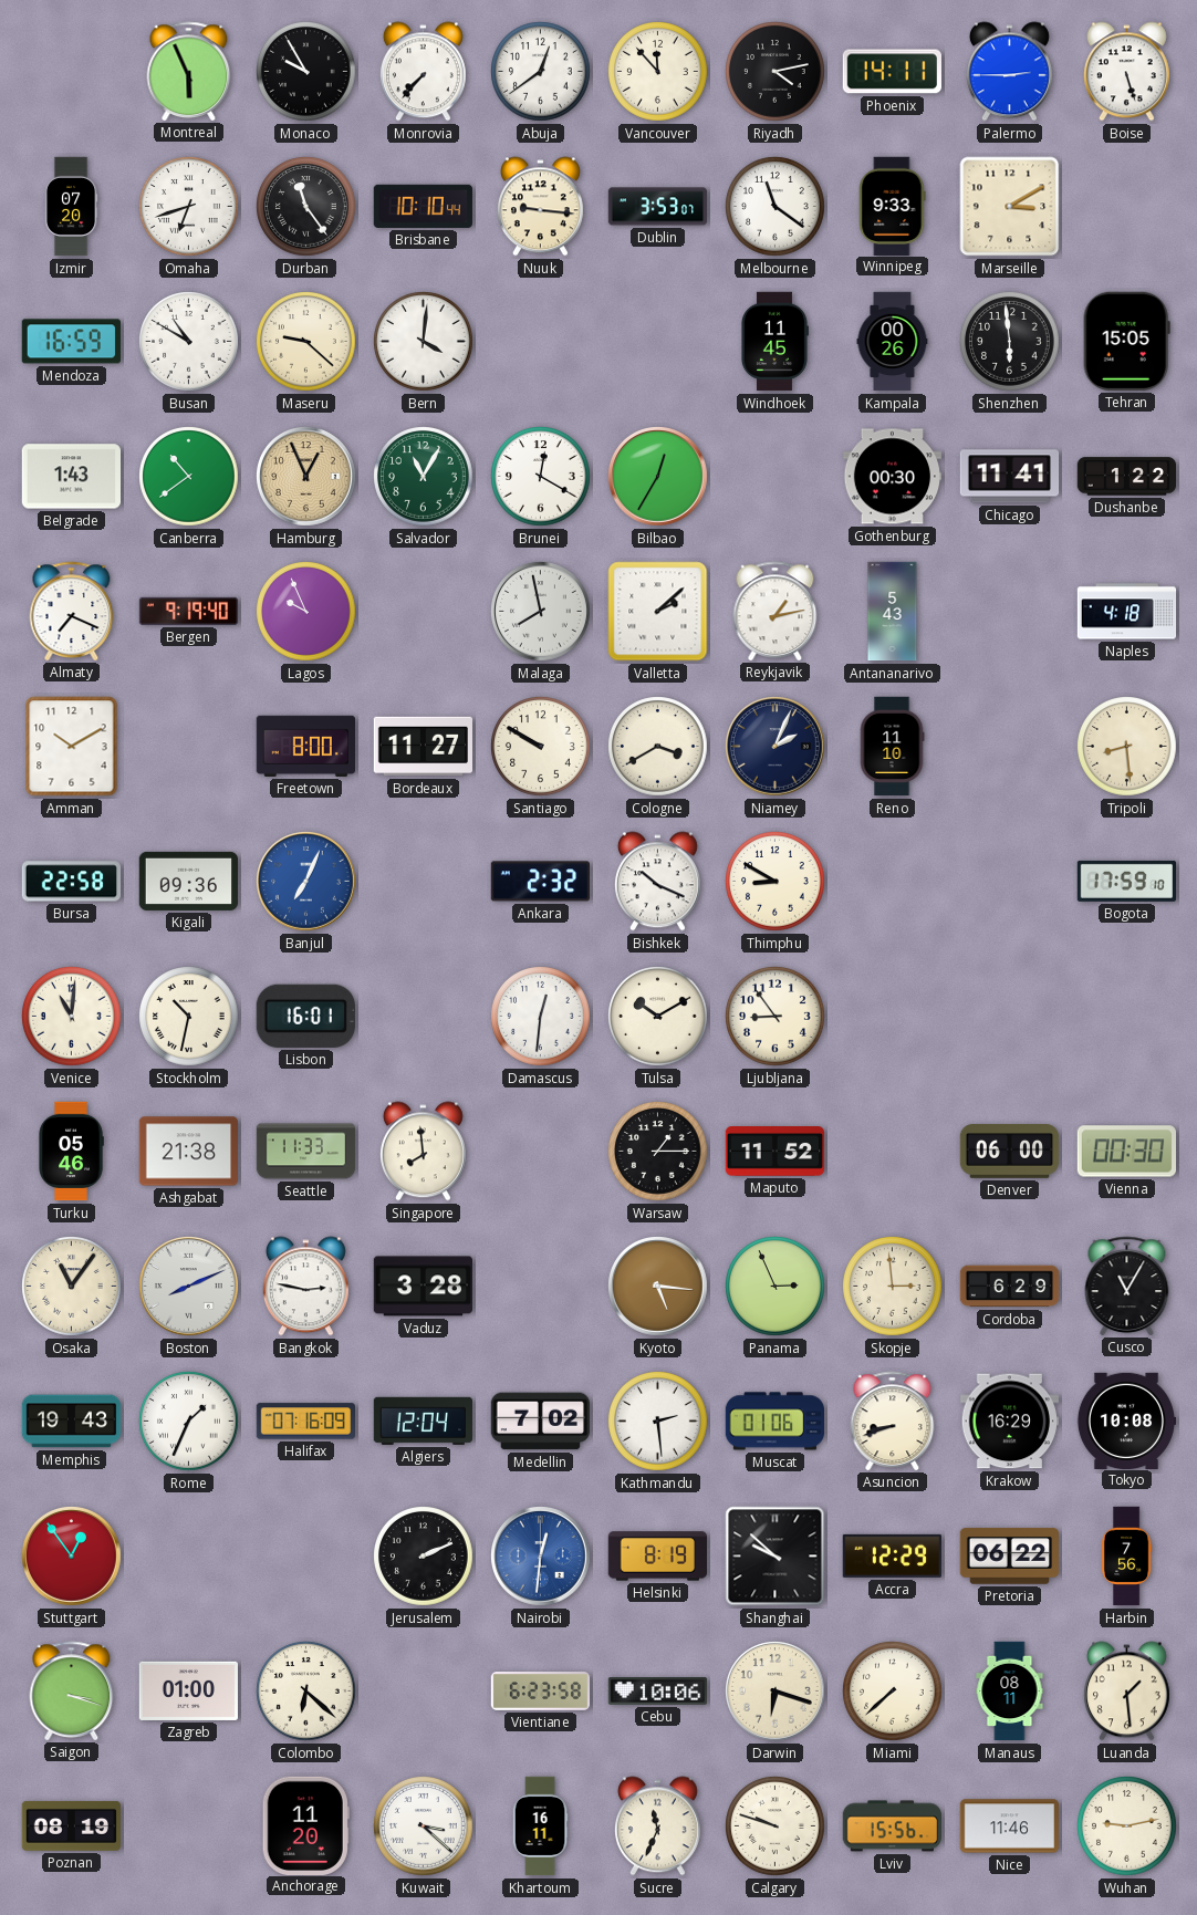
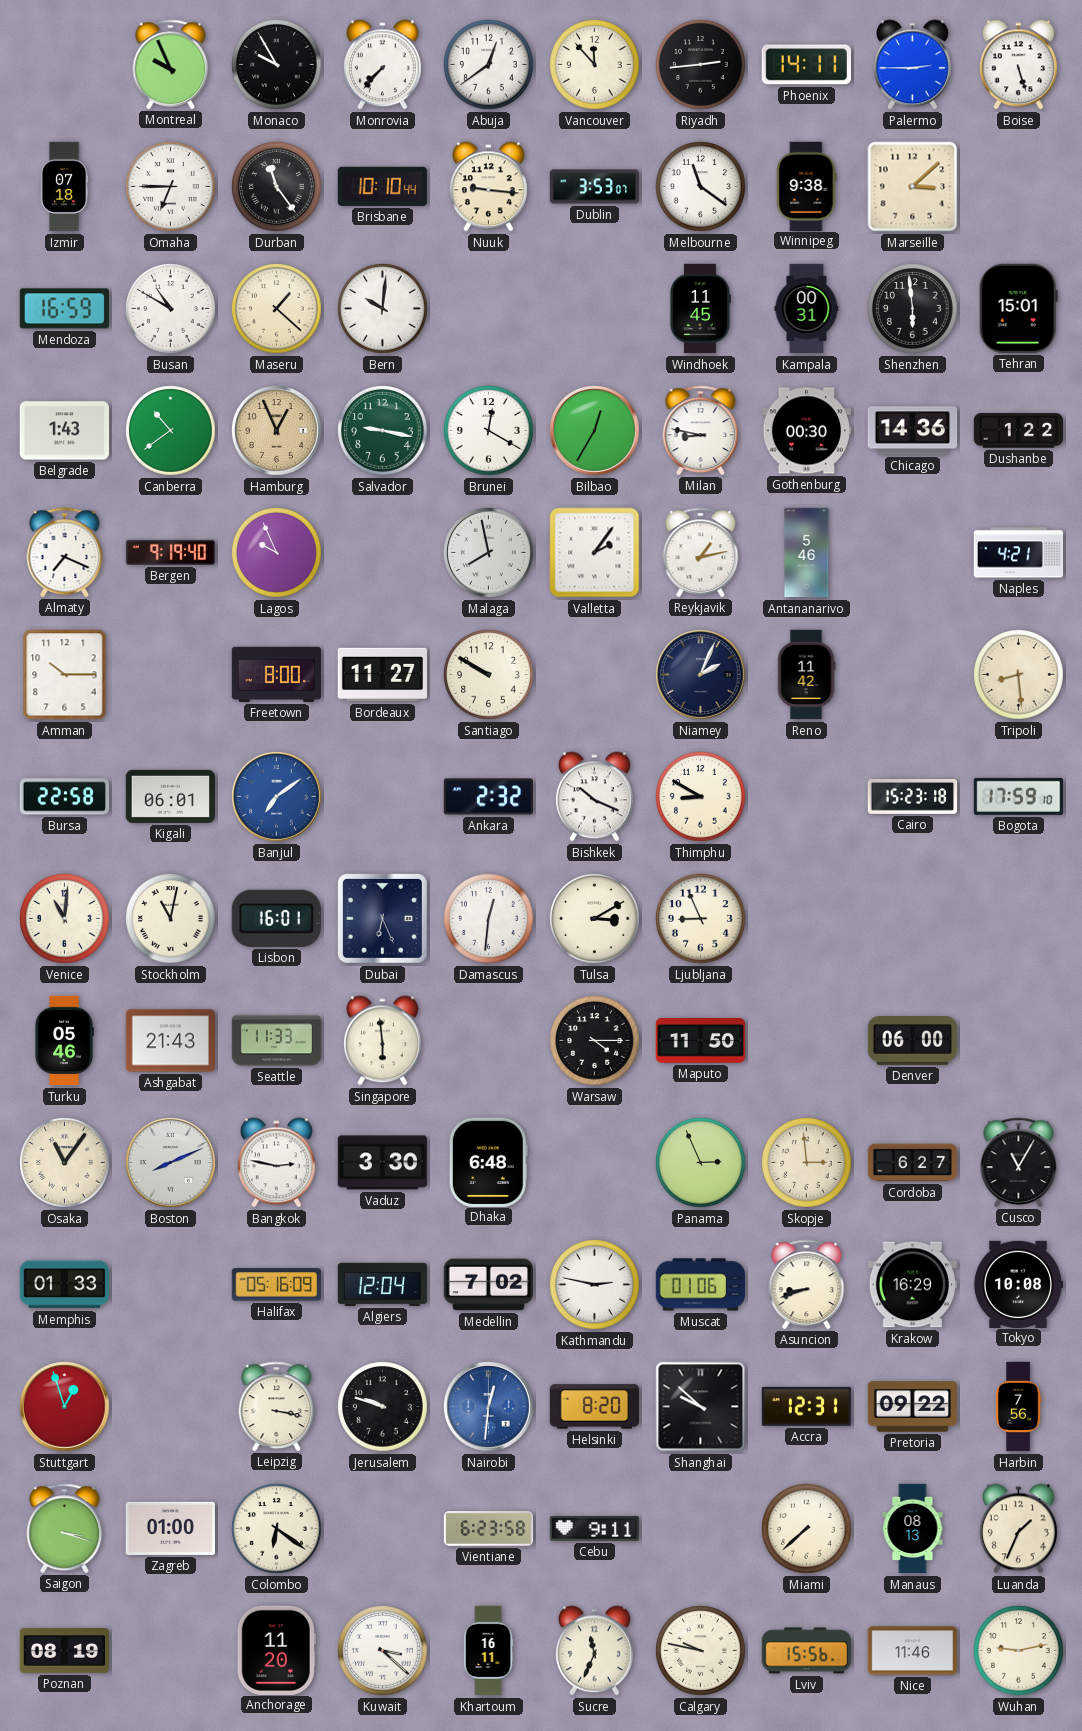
Montreal: 5:56 -> 9:56
Riyadh: 4:13 -> 2:44
Izmir: 07:20 -> 07:18
Omaha: 6:42 -> 6:45
Winnipeg: 9:33 -> 9:38
Marseille: 3:10 -> 3:08
Maseru: 9:22 -> 1:22
Bern: 4:01 -> 10:01
Kampala: 00:26 -> 00:31
Tehran: 15:05 -> 15:01
Salvador: 11:05 -> 9:17
Milan: none -> 8:47
Chicago: 11:41 -> 14:36
Valletta: 2:08 -> 2:06
Antananarivo: 5:43 -> 5:46
Naples: 4:18 -> 4:21
Amman: 10:10 -> 10:15
Cologne: 3:40 -> none
Reno: 11:10 -> 11:42
Kigali: 09:36 -> 06:01
Banjul: 7:04 -> 7:09
Cairo: none -> 15:23
Stockholm: 10:32 -> 11:02
Dubai: none -> 6:26
Tulsa: 10:10 -> 3:10
Ljubljana: 8:54 -> 8:56
Ashgabat: 21:38 -> 21:43
Singapore: 7:59 -> 5:59
Warsaw: 1:15 -> 4:15
Maputo: 11:52 -> 11:50
Vienna: 00:30 -> none
Vaduz: 3:28 -> 3:30
Dhaka: none -> 6:48
Kyoto: 5:16 -> none
Cordoba: 6:29 -> 6:27
Memphis: 19:43 -> 01:33
Rome: 1:34 -> none
Halifax: 07:16 -> 05:16
Kathmandu: 2:29 -> 2:47
Stuttgart: 12:54 -> 12:57
Leipzig: none -> 3:17
Jerusalem: 2:11 -> 9:48
Helsinki: 8:19 -> 8:20
Accra: 12:29 -> 12:31
Pretoria: 06:22 -> 09:22
Colombo: 6:22 -> 6:21
Cebu: 10:06 -> 9:11
Darwin: 6:18 -> none
Manaus: 08:11 -> 08:13
Luanda: 1:29 -> 1:34
Calgary: 9:48 -> 9:47
